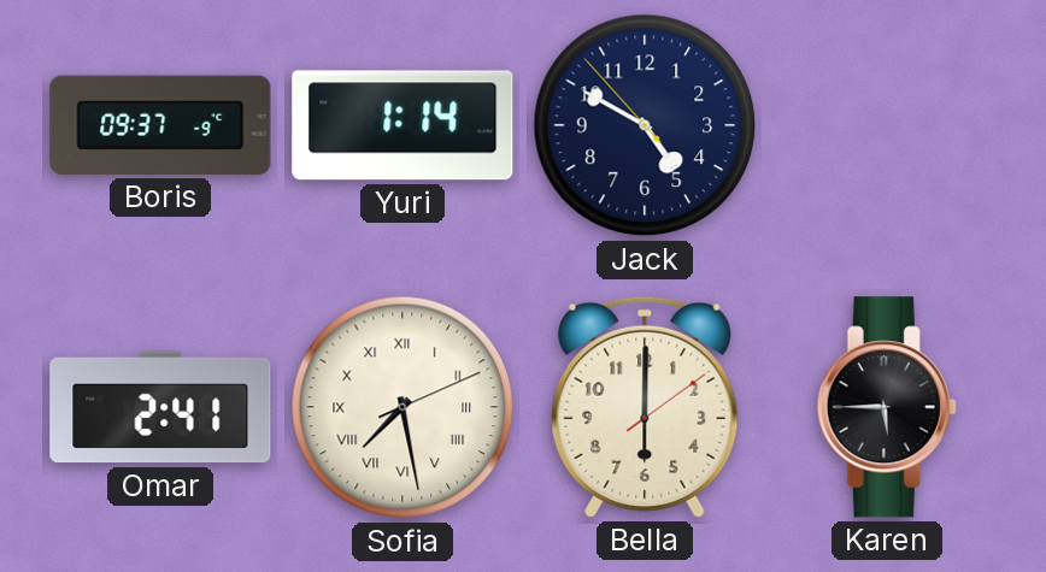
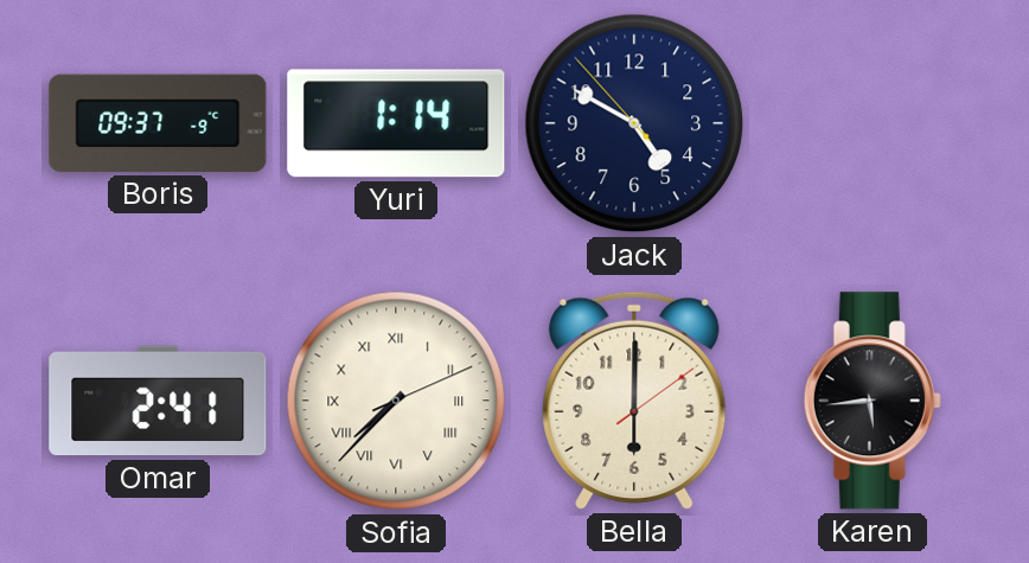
Sofia: 7:28 -> 7:37
Karen: 5:45 -> 5:44
